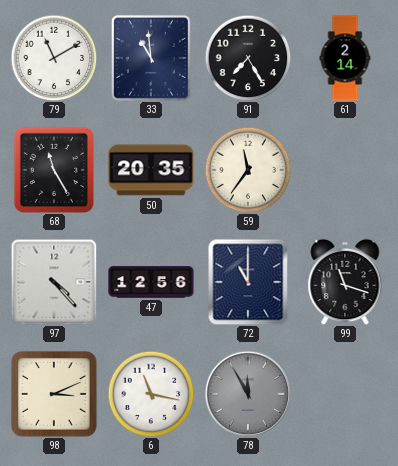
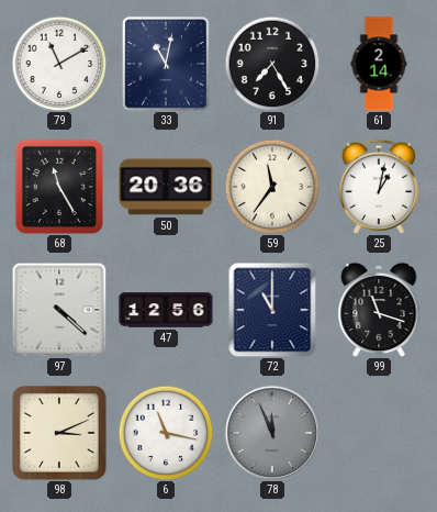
33: 10:59 -> 11:02
50: 20:35 -> 20:36
25: none -> 1:02
97: 4:23 -> 4:22
78: 11:55 -> 11:56
